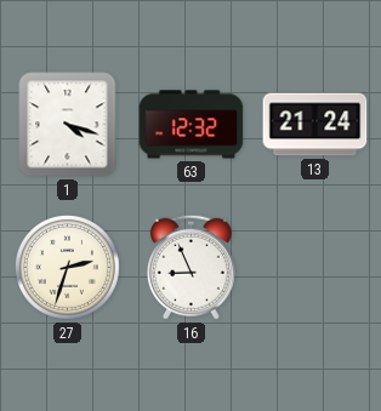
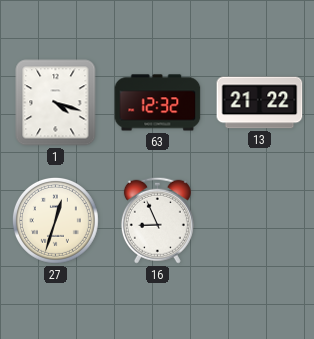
13: 21:24 -> 21:22
27: 2:33 -> 12:33
